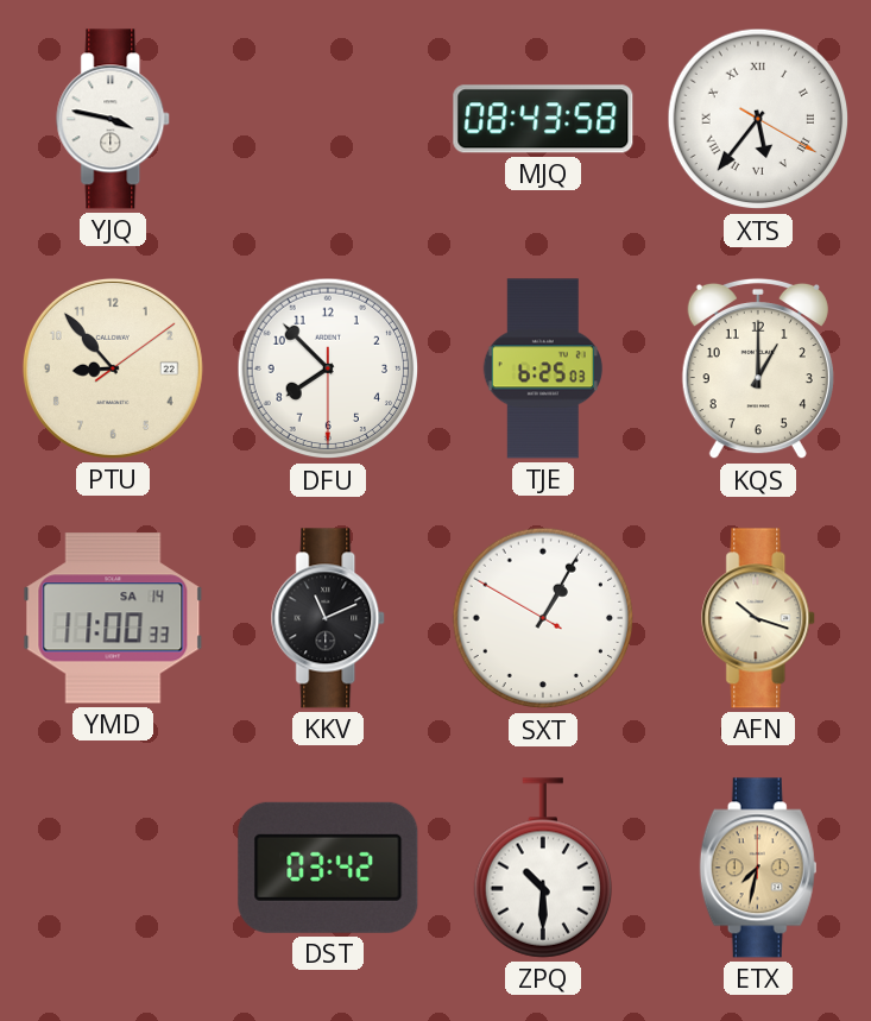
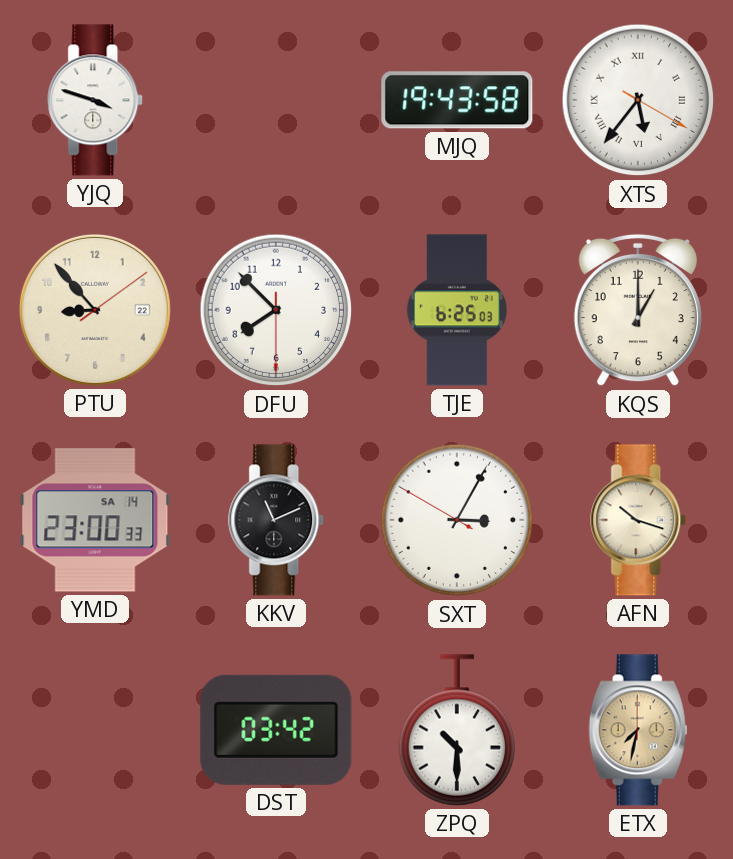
YJQ: 3:47 -> 3:48
MJQ: 08:43 -> 19:43
YMD: 11:00 -> 23:00
SXT: 1:04 -> 3:04
